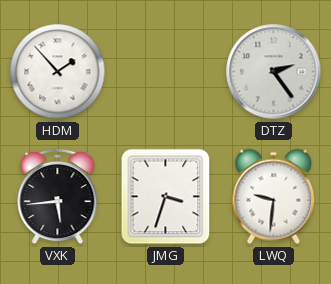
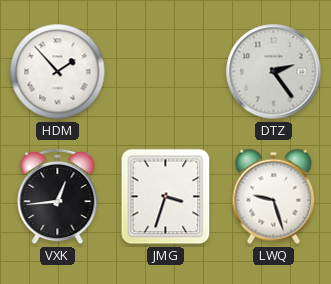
VXK: 5:44 -> 12:44
LWQ: 9:31 -> 9:27
